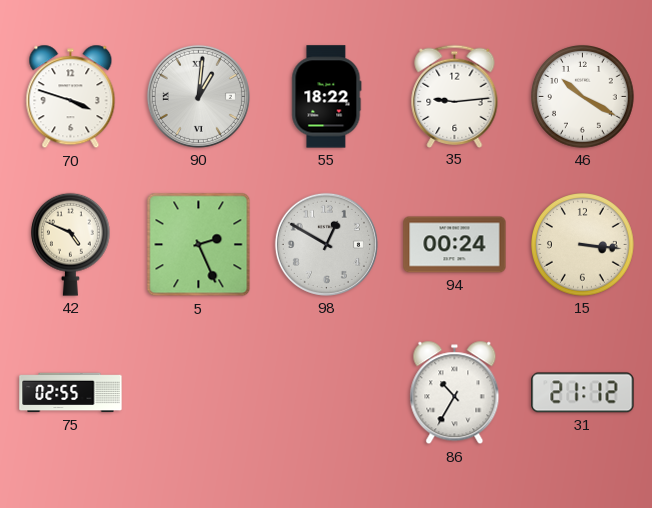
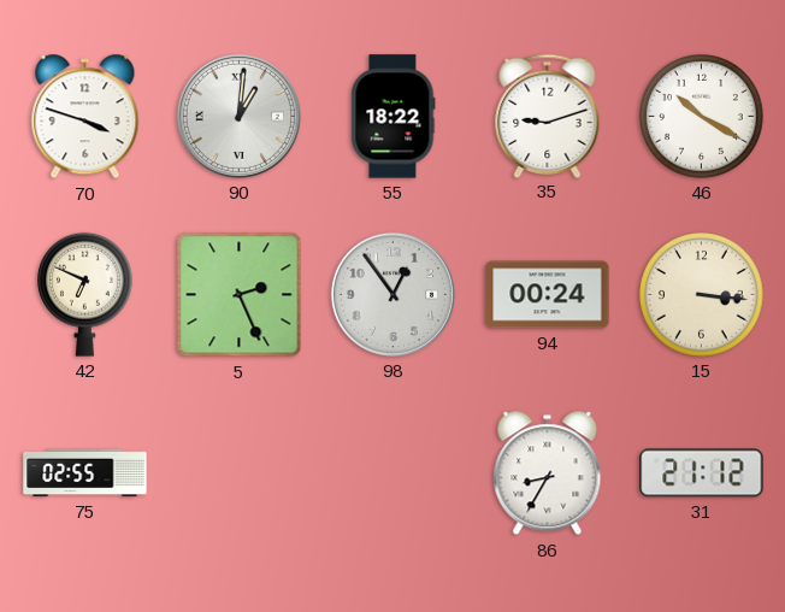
35: 9:14 -> 9:12
42: 4:49 -> 6:49
98: 12:50 -> 12:54
86: 10:35 -> 8:35
